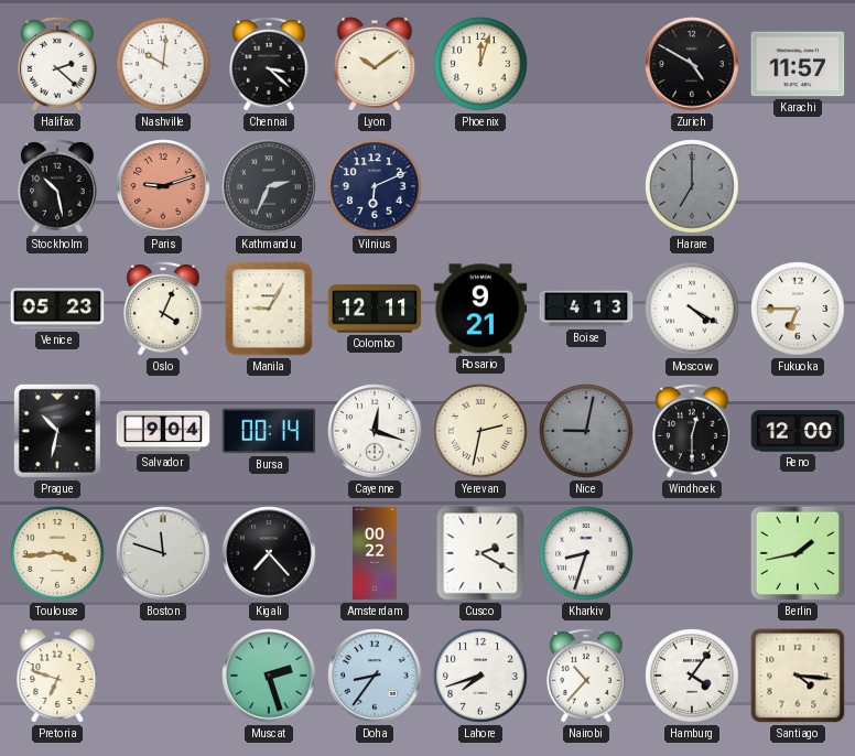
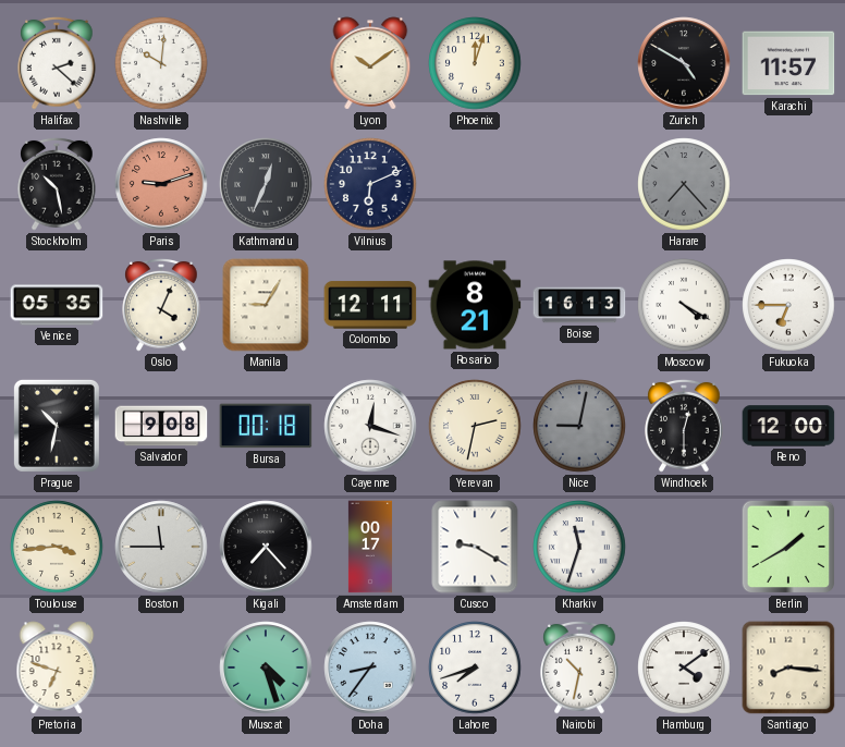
Chennai: 3:22 -> none
Kathmandu: 2:34 -> 12:34
Harare: 7:00 -> 7:23
Venice: 05:23 -> 05:35
Rosario: 9:21 -> 8:21
Boise: 4:13 -> 16:13
Salvador: 9:04 -> 9:08
Bursa: 00:14 -> 00:18
Boston: 11:48 -> 11:45
Amsterdam: 00:22 -> 00:17
Cusco: 2:20 -> 9:20
Kharkiv: 8:33 -> 11:33
Berlin: 1:43 -> 1:40
Muscat: 2:27 -> 4:27
Nairobi: 10:37 -> 10:32
Hamburg: 4:06 -> 4:09
Santiago: 4:16 -> 8:16
